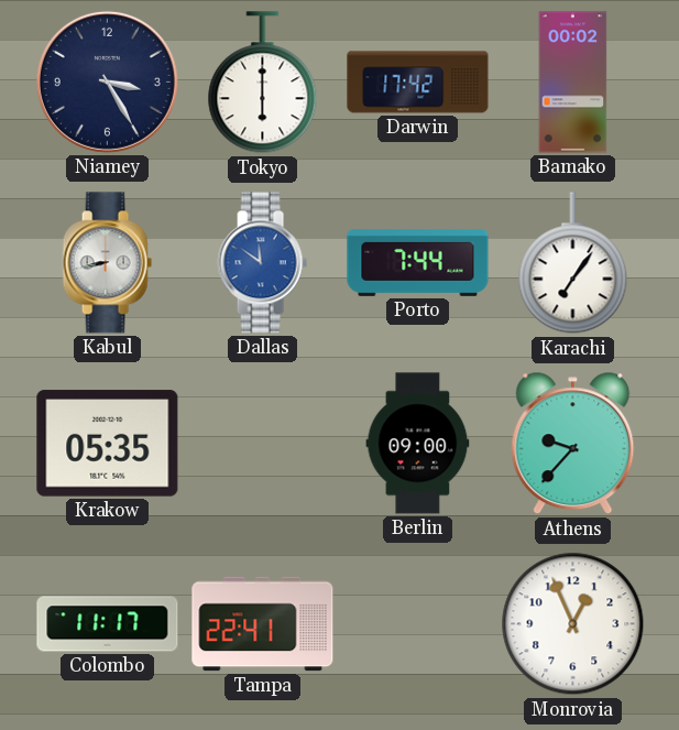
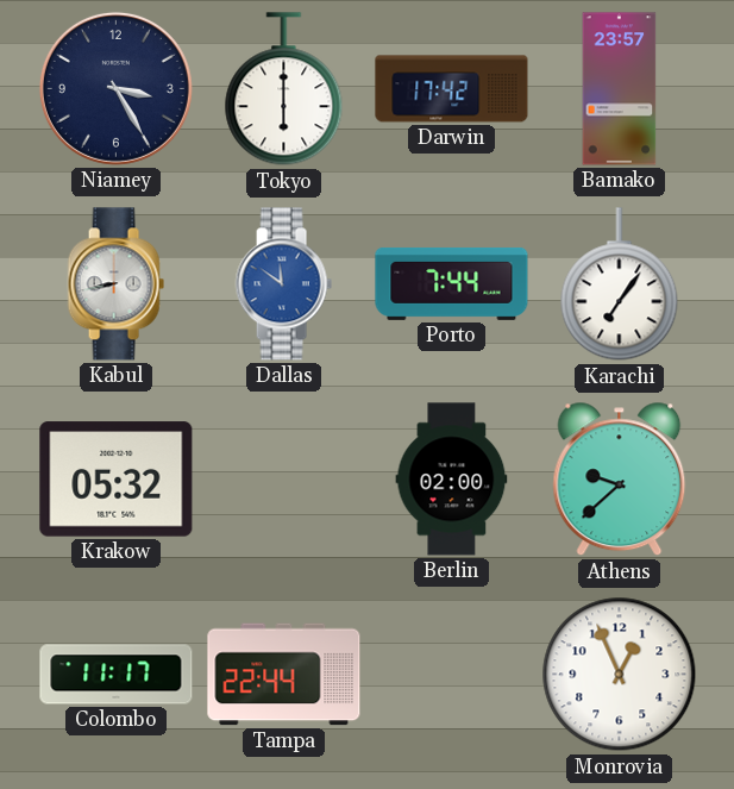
Bamako: 00:02 -> 23:57
Krakow: 05:35 -> 05:32
Berlin: 09:00 -> 02:00
Athens: 9:37 -> 9:38
Tampa: 22:41 -> 22:44
